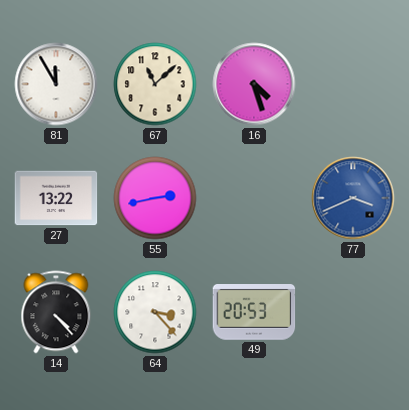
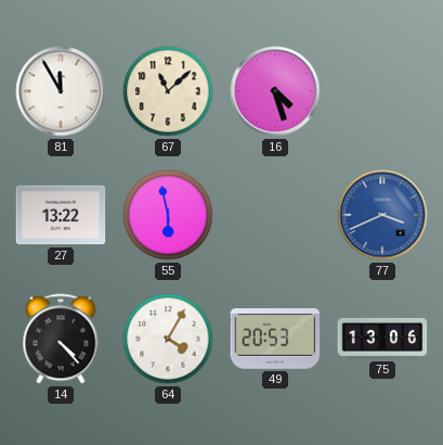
55: 2:43 -> 5:58
64: 3:23 -> 4:05
75: none -> 13:06
